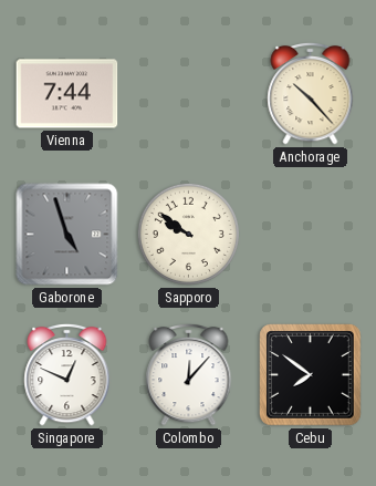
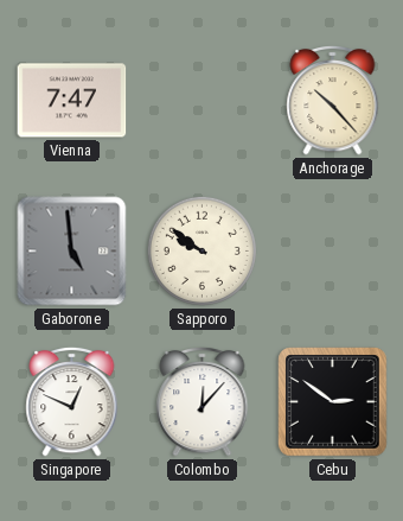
Vienna: 7:44 -> 7:47
Gaborone: 4:57 -> 4:59
Cebu: 7:51 -> 2:51
